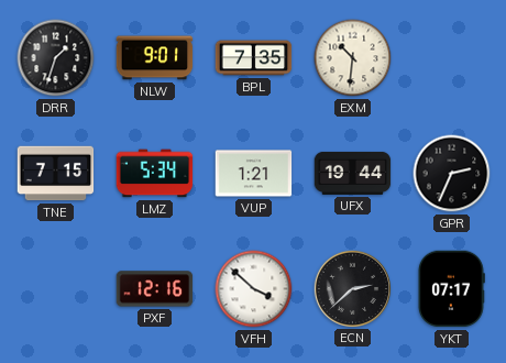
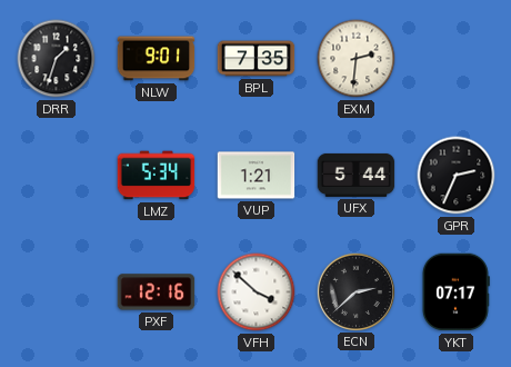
EXM: 10:31 -> 2:31
TNE: 7:15 -> none
UFX: 19:44 -> 5:44
